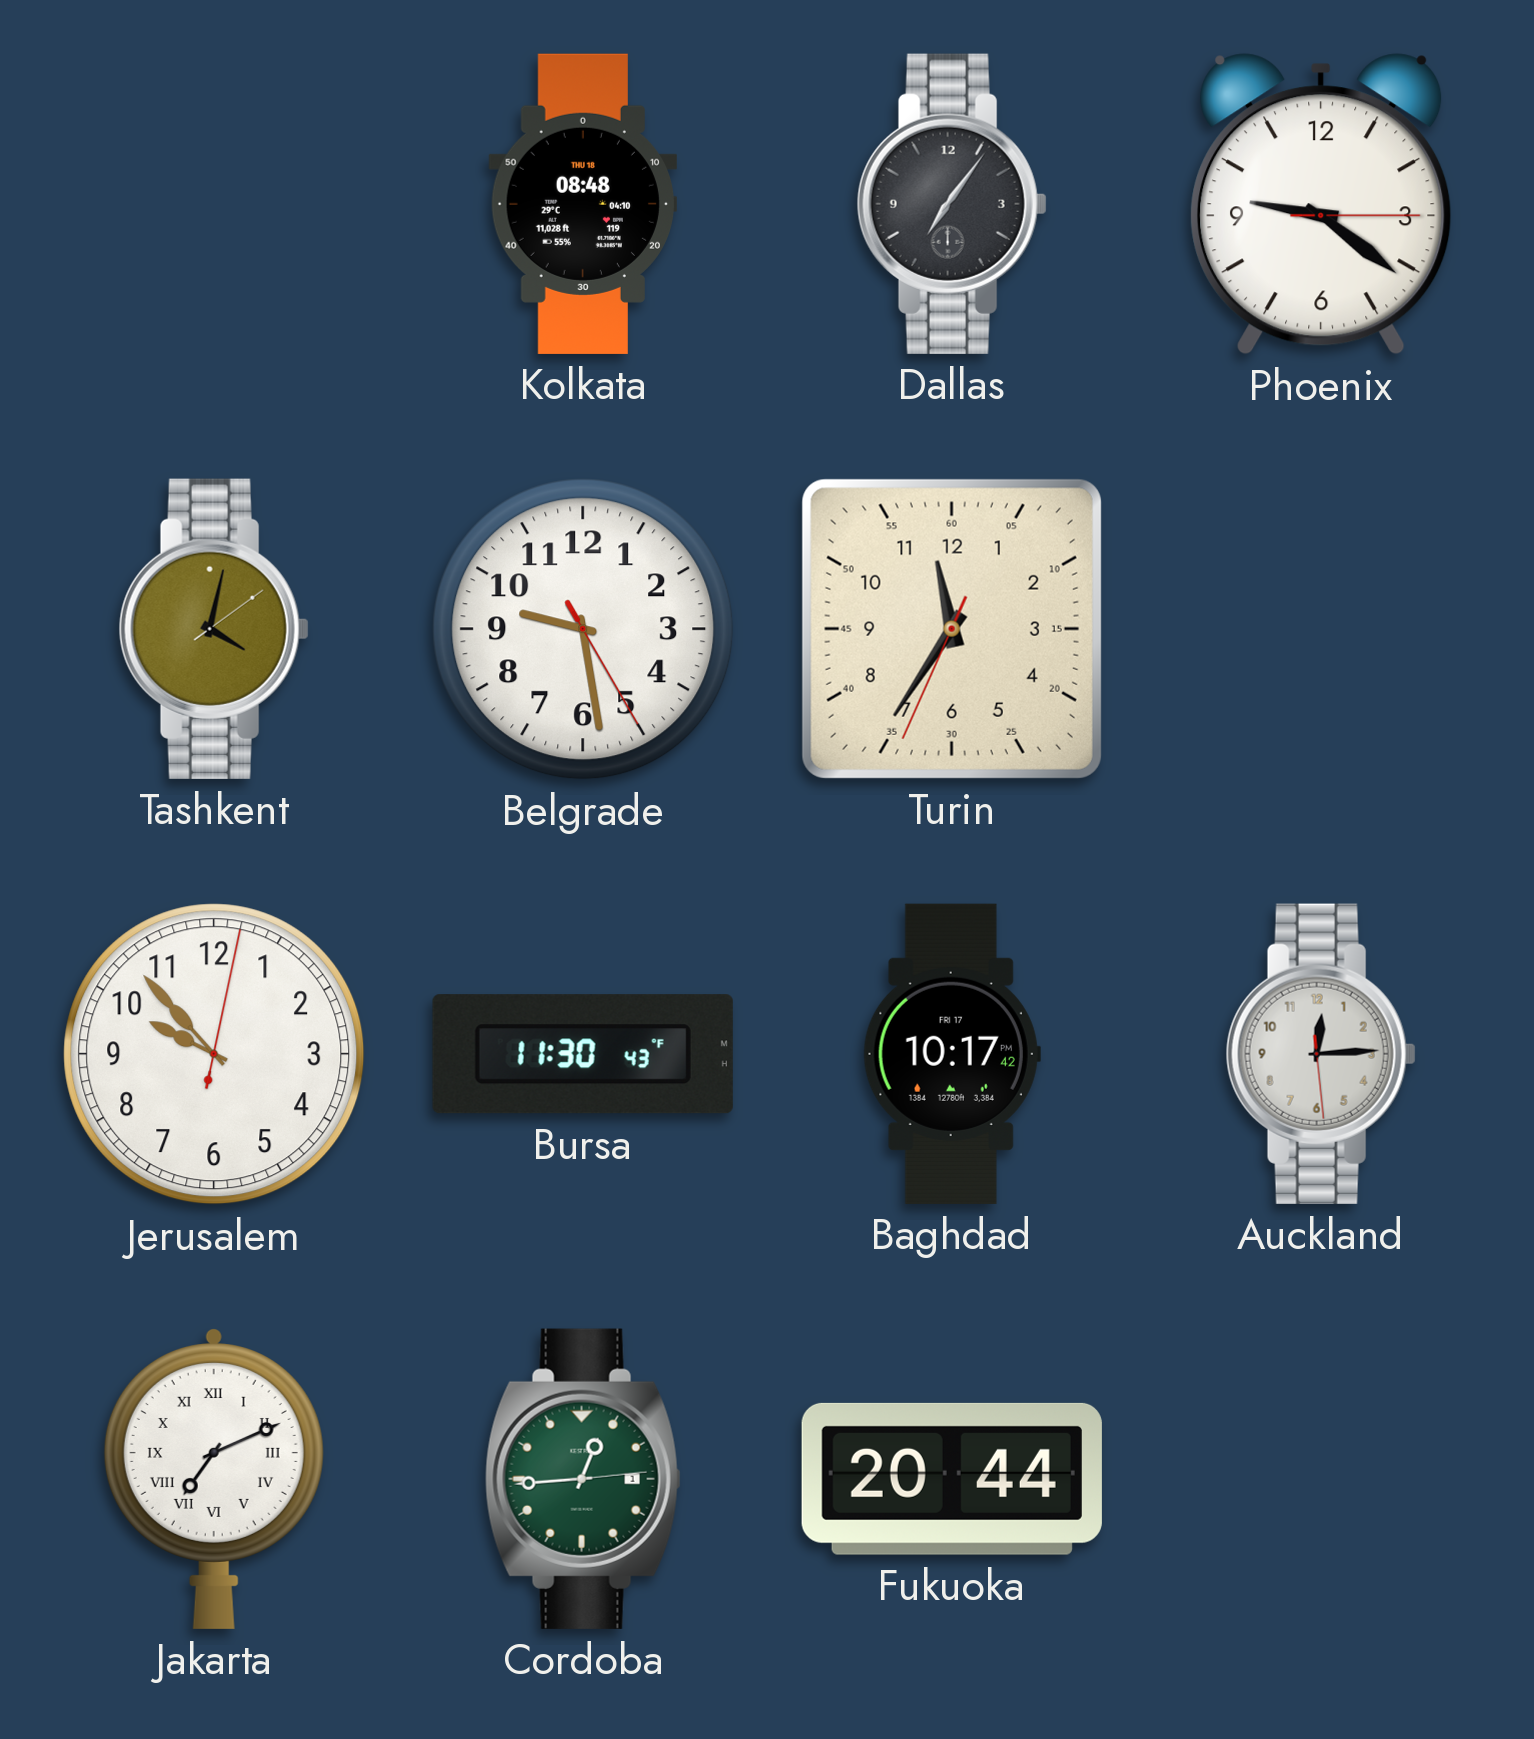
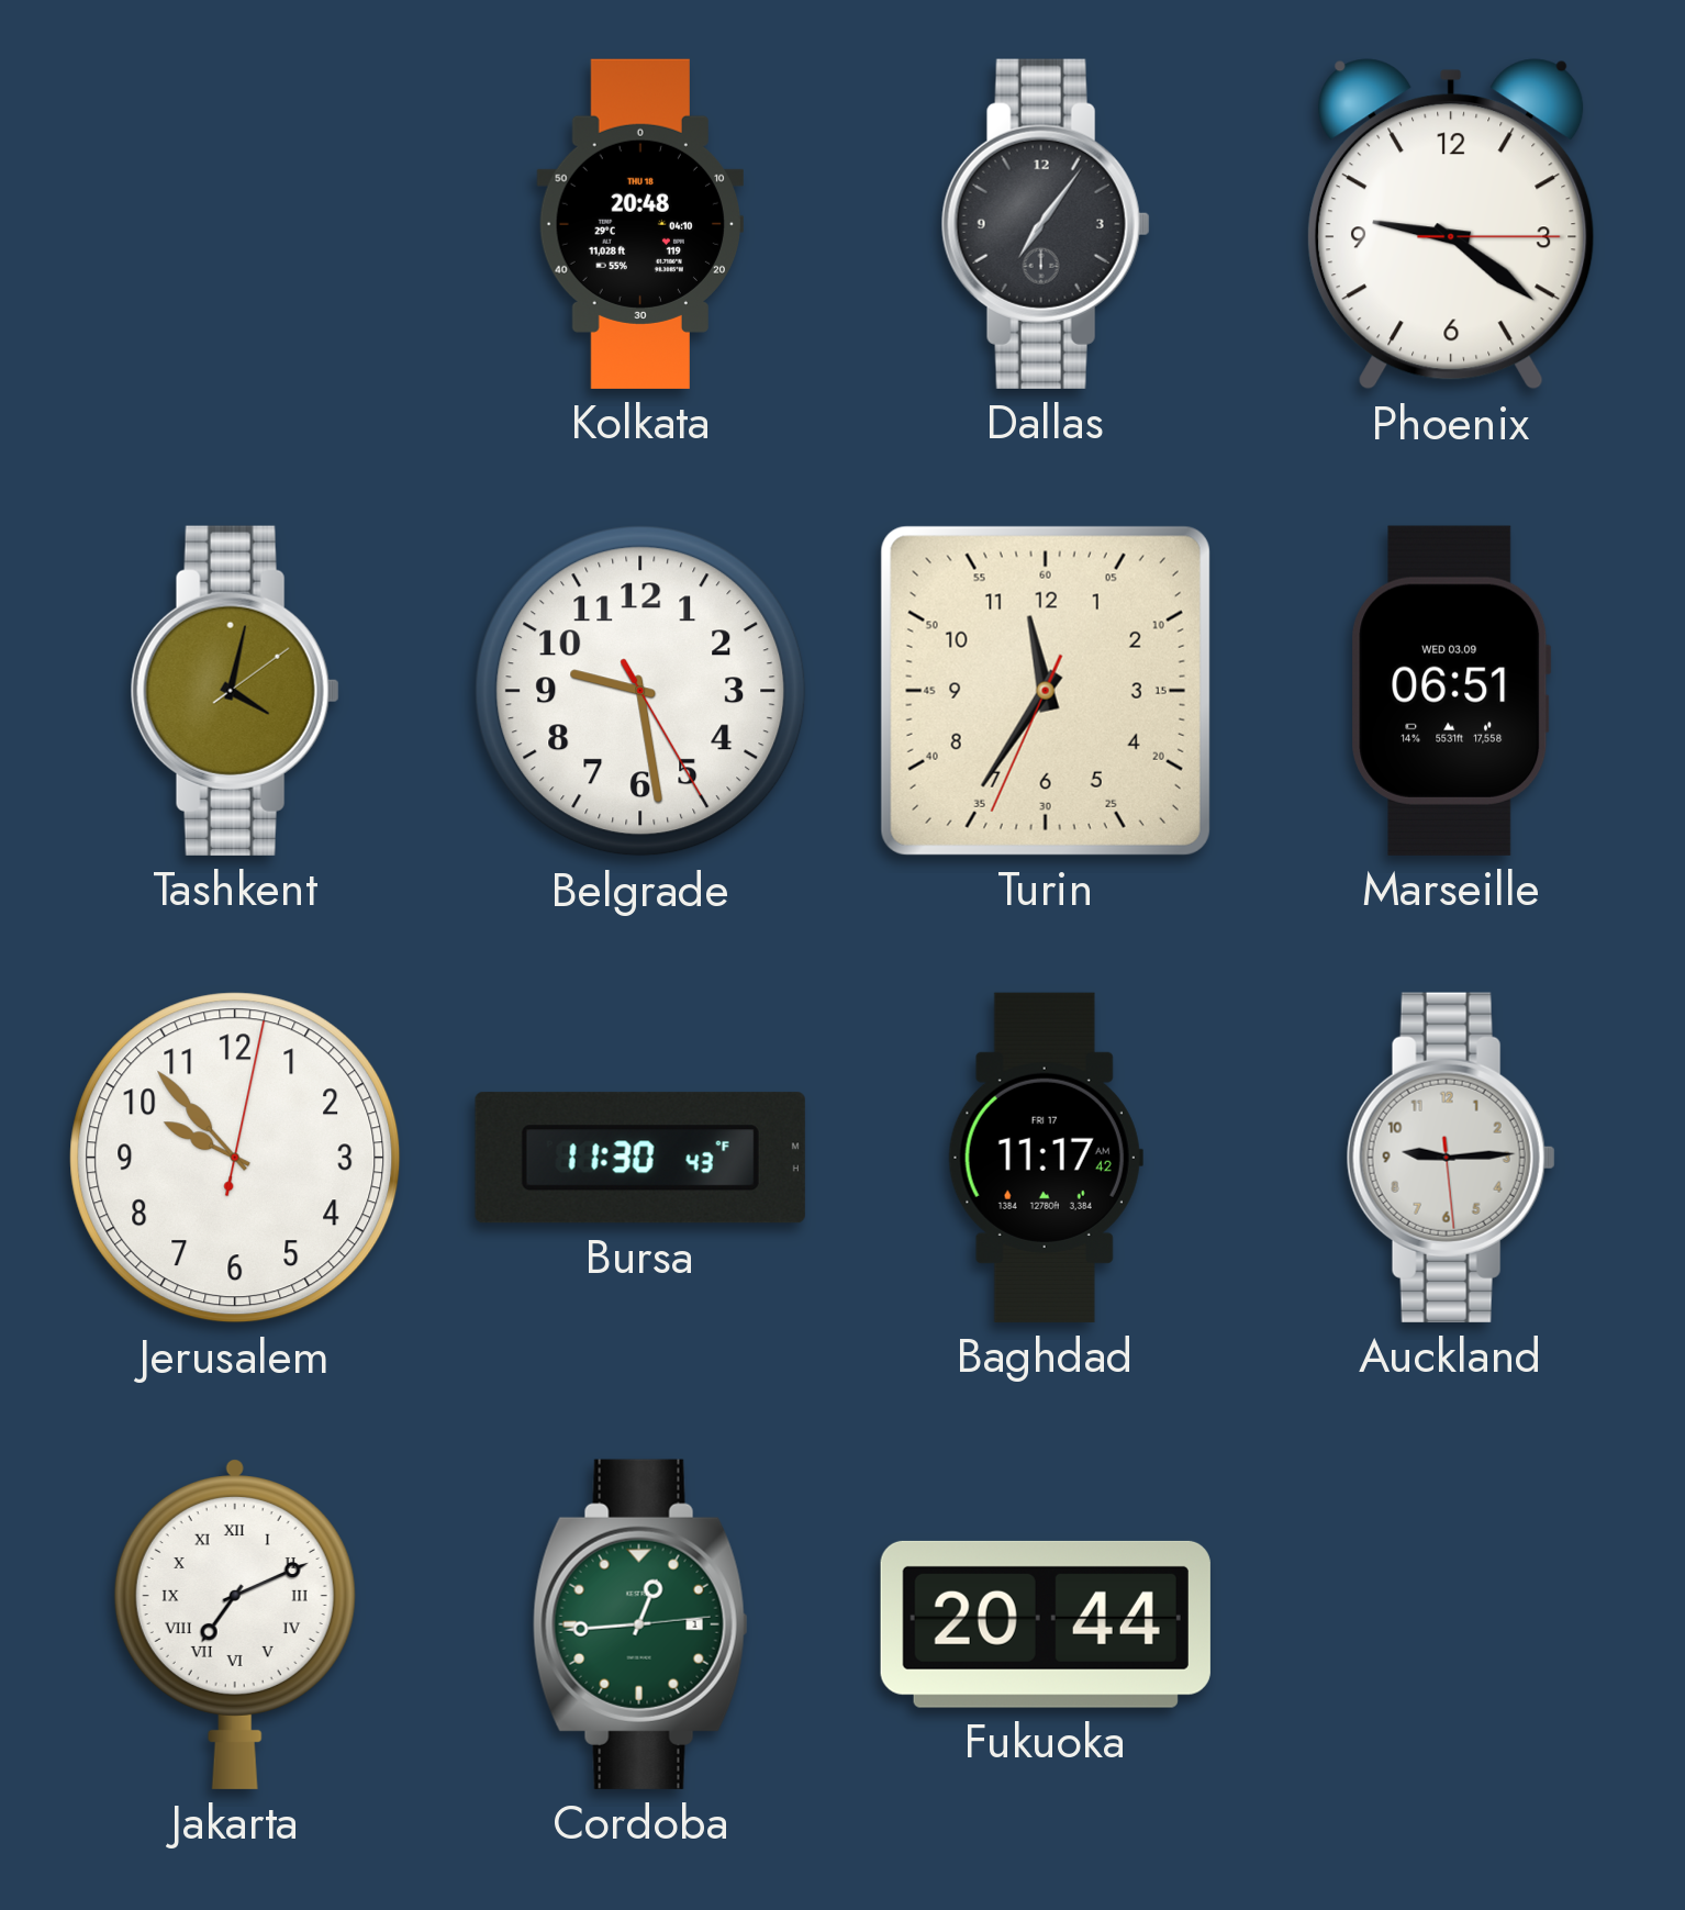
Kolkata: 08:48 -> 20:48
Marseille: none -> 06:51
Baghdad: 10:17 -> 11:17
Auckland: 12:14 -> 9:14
